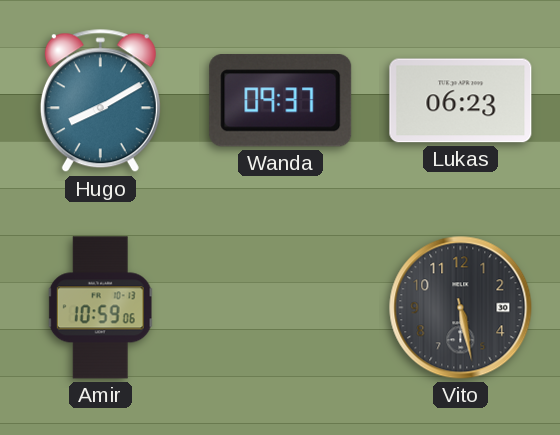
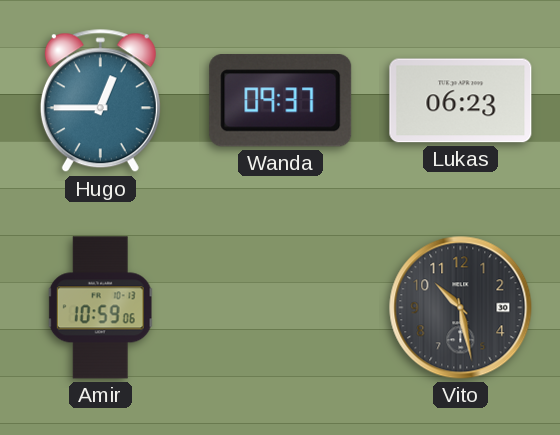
Hugo: 8:10 -> 12:45
Vito: 5:28 -> 10:28
